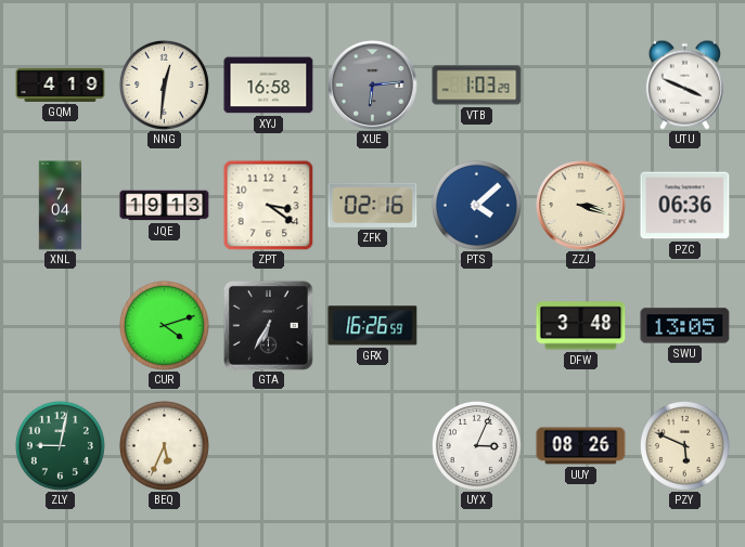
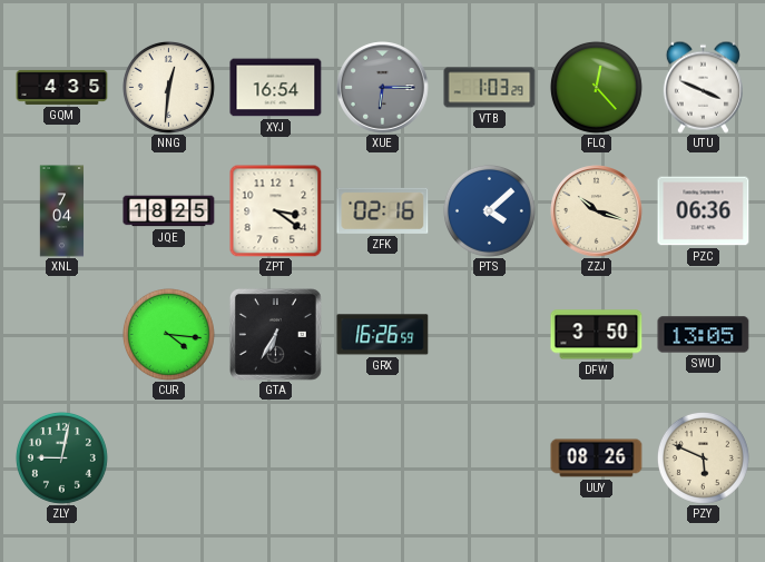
GQM: 4:19 -> 4:35
XYJ: 16:58 -> 16:54
XUE: 6:14 -> 6:15
FLQ: none -> 12:23
JQE: 19:13 -> 18:25
ZZJ: 3:18 -> 10:18
CUR: 4:12 -> 4:16
DFW: 3:48 -> 3:50
BEQ: 5:34 -> none
UYX: 3:04 -> none
